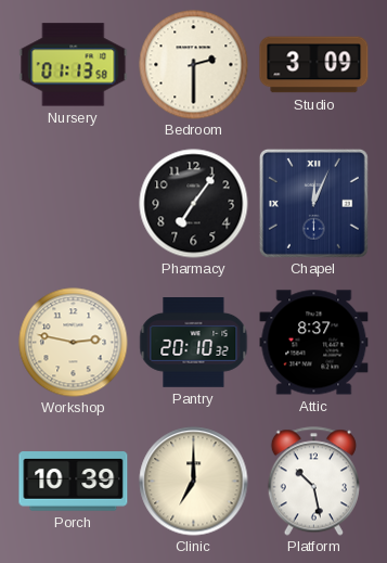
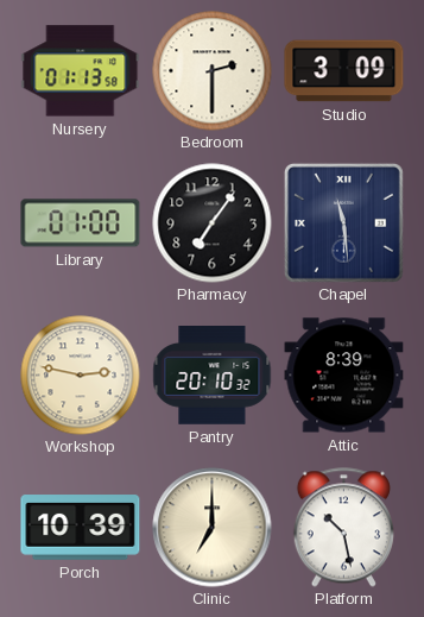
Library: none -> 01:00
Chapel: 12:04 -> 11:29
Attic: 8:37 -> 8:39
